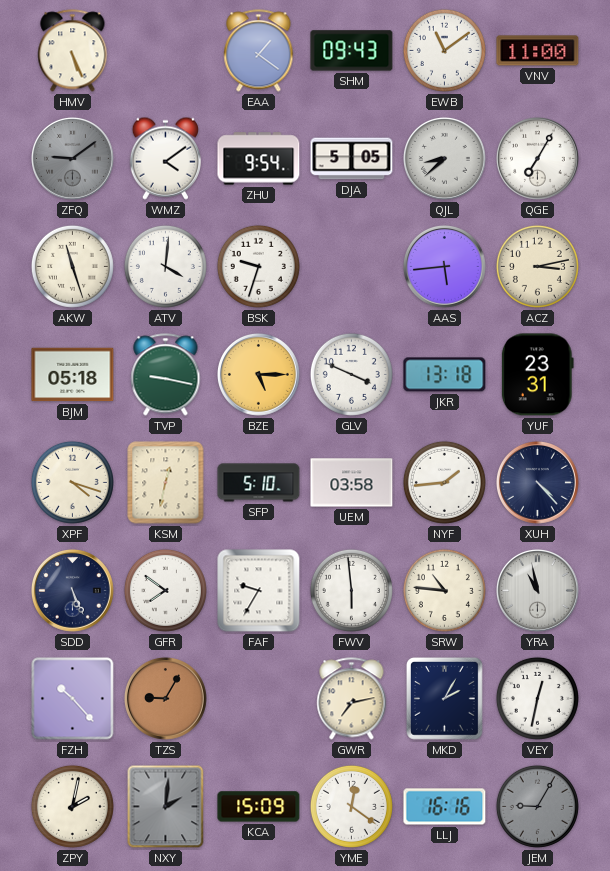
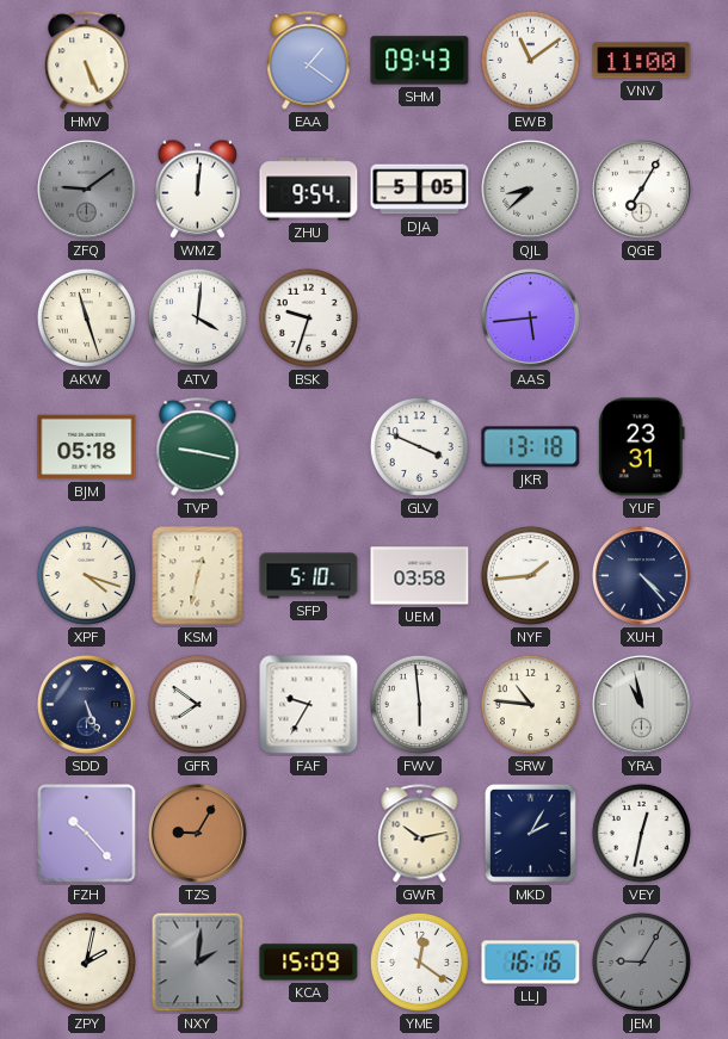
WMZ: 4:09 -> 12:01
ACZ: 3:13 -> none
BZE: 5:15 -> none
GWR: 7:13 -> 10:13
